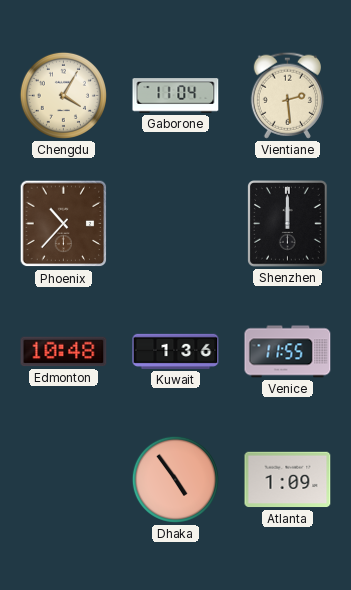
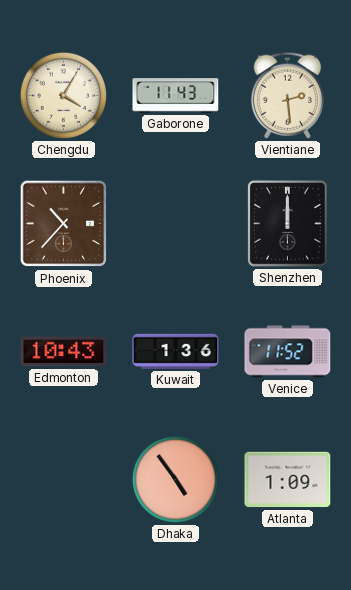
Gaborone: 11:04 -> 11:43
Edmonton: 10:48 -> 10:43
Venice: 11:55 -> 11:52
